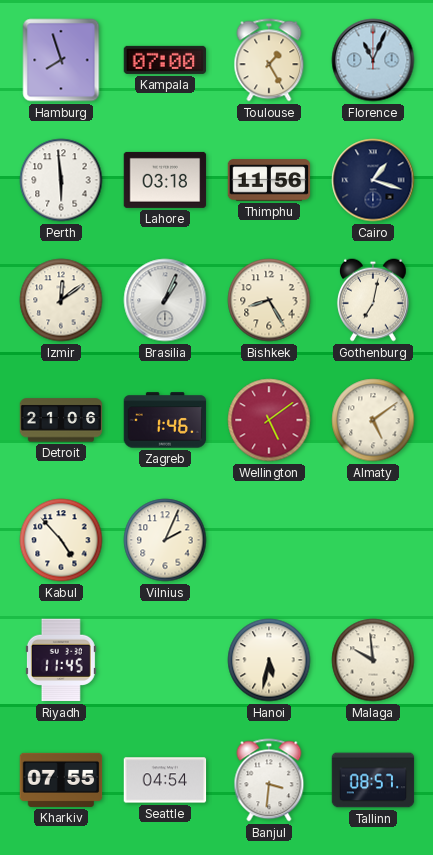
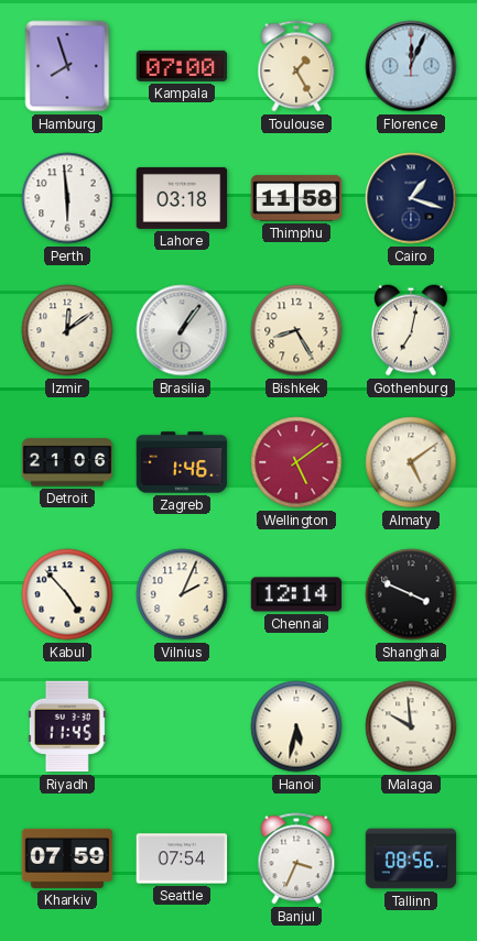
Florence: 11:04 -> 12:04
Thimphu: 11:56 -> 11:58
Brasilia: 1:04 -> 1:06
Chennai: none -> 12:14
Shanghai: none -> 3:49
Kharkiv: 07:55 -> 07:59
Seattle: 04:54 -> 07:54
Banjul: 3:31 -> 3:34
Tallinn: 08:57 -> 08:56
